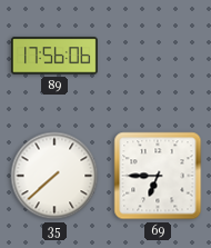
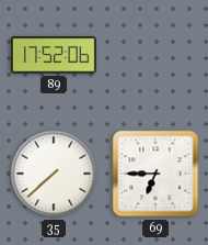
89: 17:56 -> 17:52
